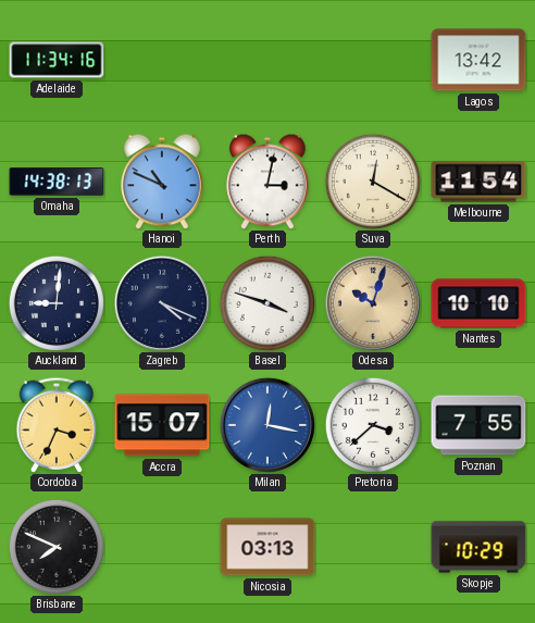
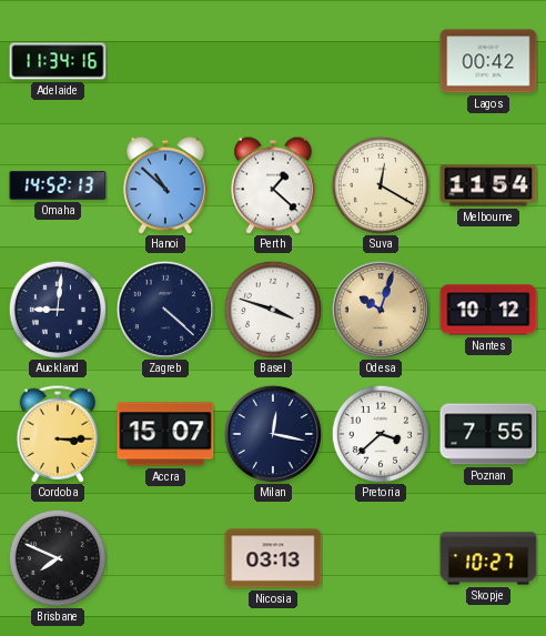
Lagos: 13:42 -> 00:42
Omaha: 14:38 -> 14:52
Hanoi: 10:49 -> 10:52
Perth: 3:02 -> 1:22
Zagreb: 4:19 -> 4:22
Nantes: 10:10 -> 10:12
Cordoba: 3:34 -> 3:15
Milan dial: blue -> navy
Skopje: 10:29 -> 10:27
